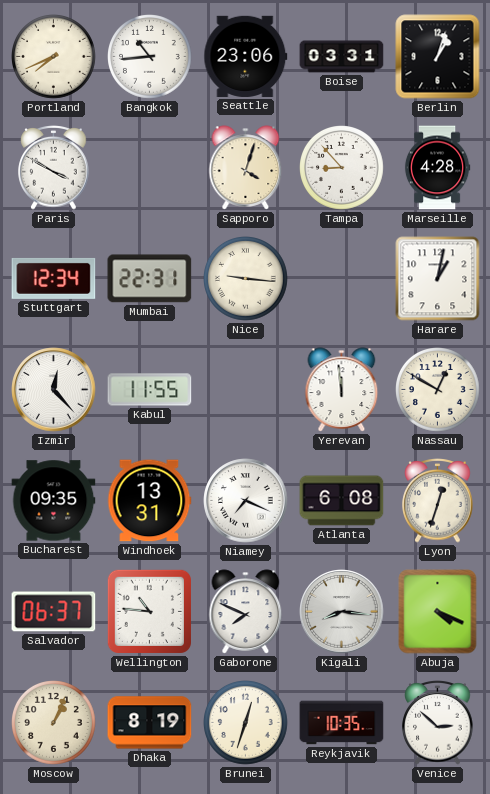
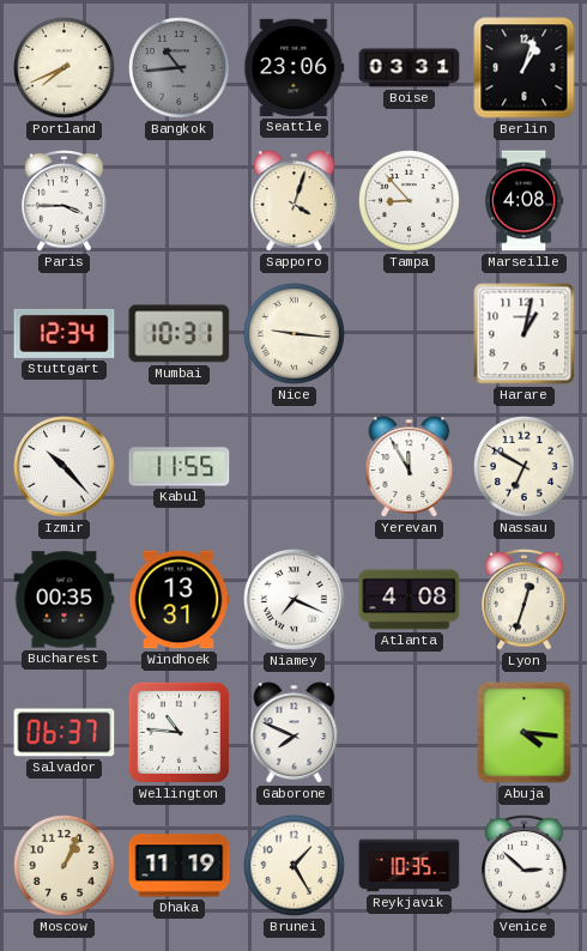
Bangkok dial: white -> grey
Paris: 3:50 -> 3:45
Marseille: 4:28 -> 4:08
Mumbai: 22:31 -> 10:31
Izmir: 12:23 -> 10:23
Yerevan: 11:59 -> 11:55
Nassau: 12:50 -> 6:50
Bucharest: 09:35 -> 00:35
Atlanta: 6:08 -> 4:08
Kigali: 8:16 -> none
Abuja: 4:19 -> 4:16
Dhaka: 8:19 -> 11:19
Brunei: 12:33 -> 1:25
